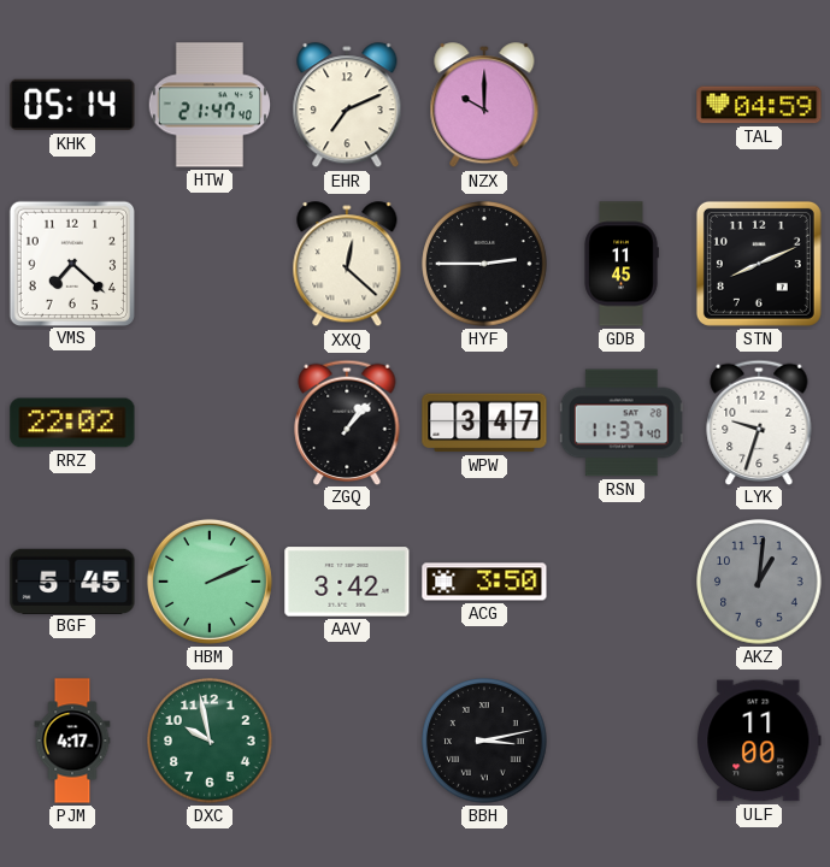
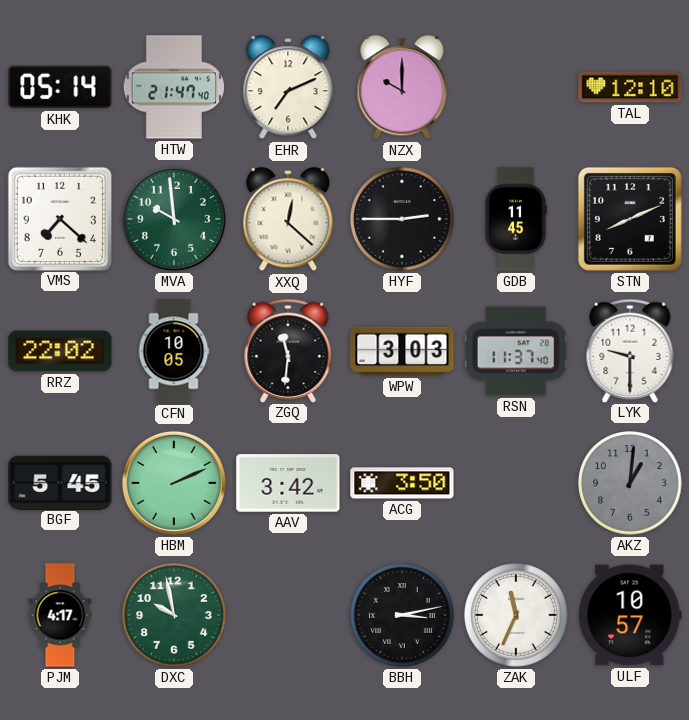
TAL: 04:59 -> 12:10
MVA: none -> 9:59
CFN: none -> 10:05
ZGQ: 1:07 -> 11:31
WPW: 3:47 -> 3:03
LYK: 9:33 -> 9:30
ZAK: none -> 11:34
ULF: 11:00 -> 10:57
